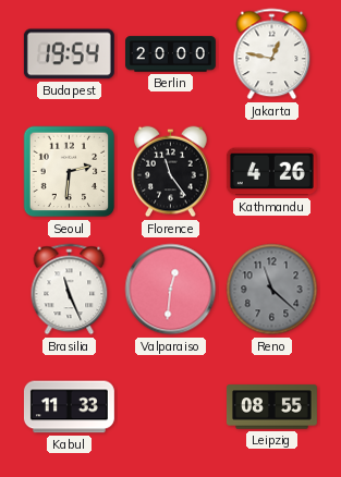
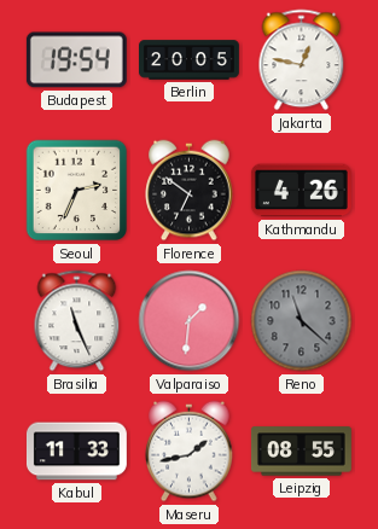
Berlin: 20:00 -> 20:05
Seoul: 2:31 -> 2:34
Florence: 11:24 -> 6:51
Valparaiso: 12:31 -> 1:31
Maseru: none -> 1:43
